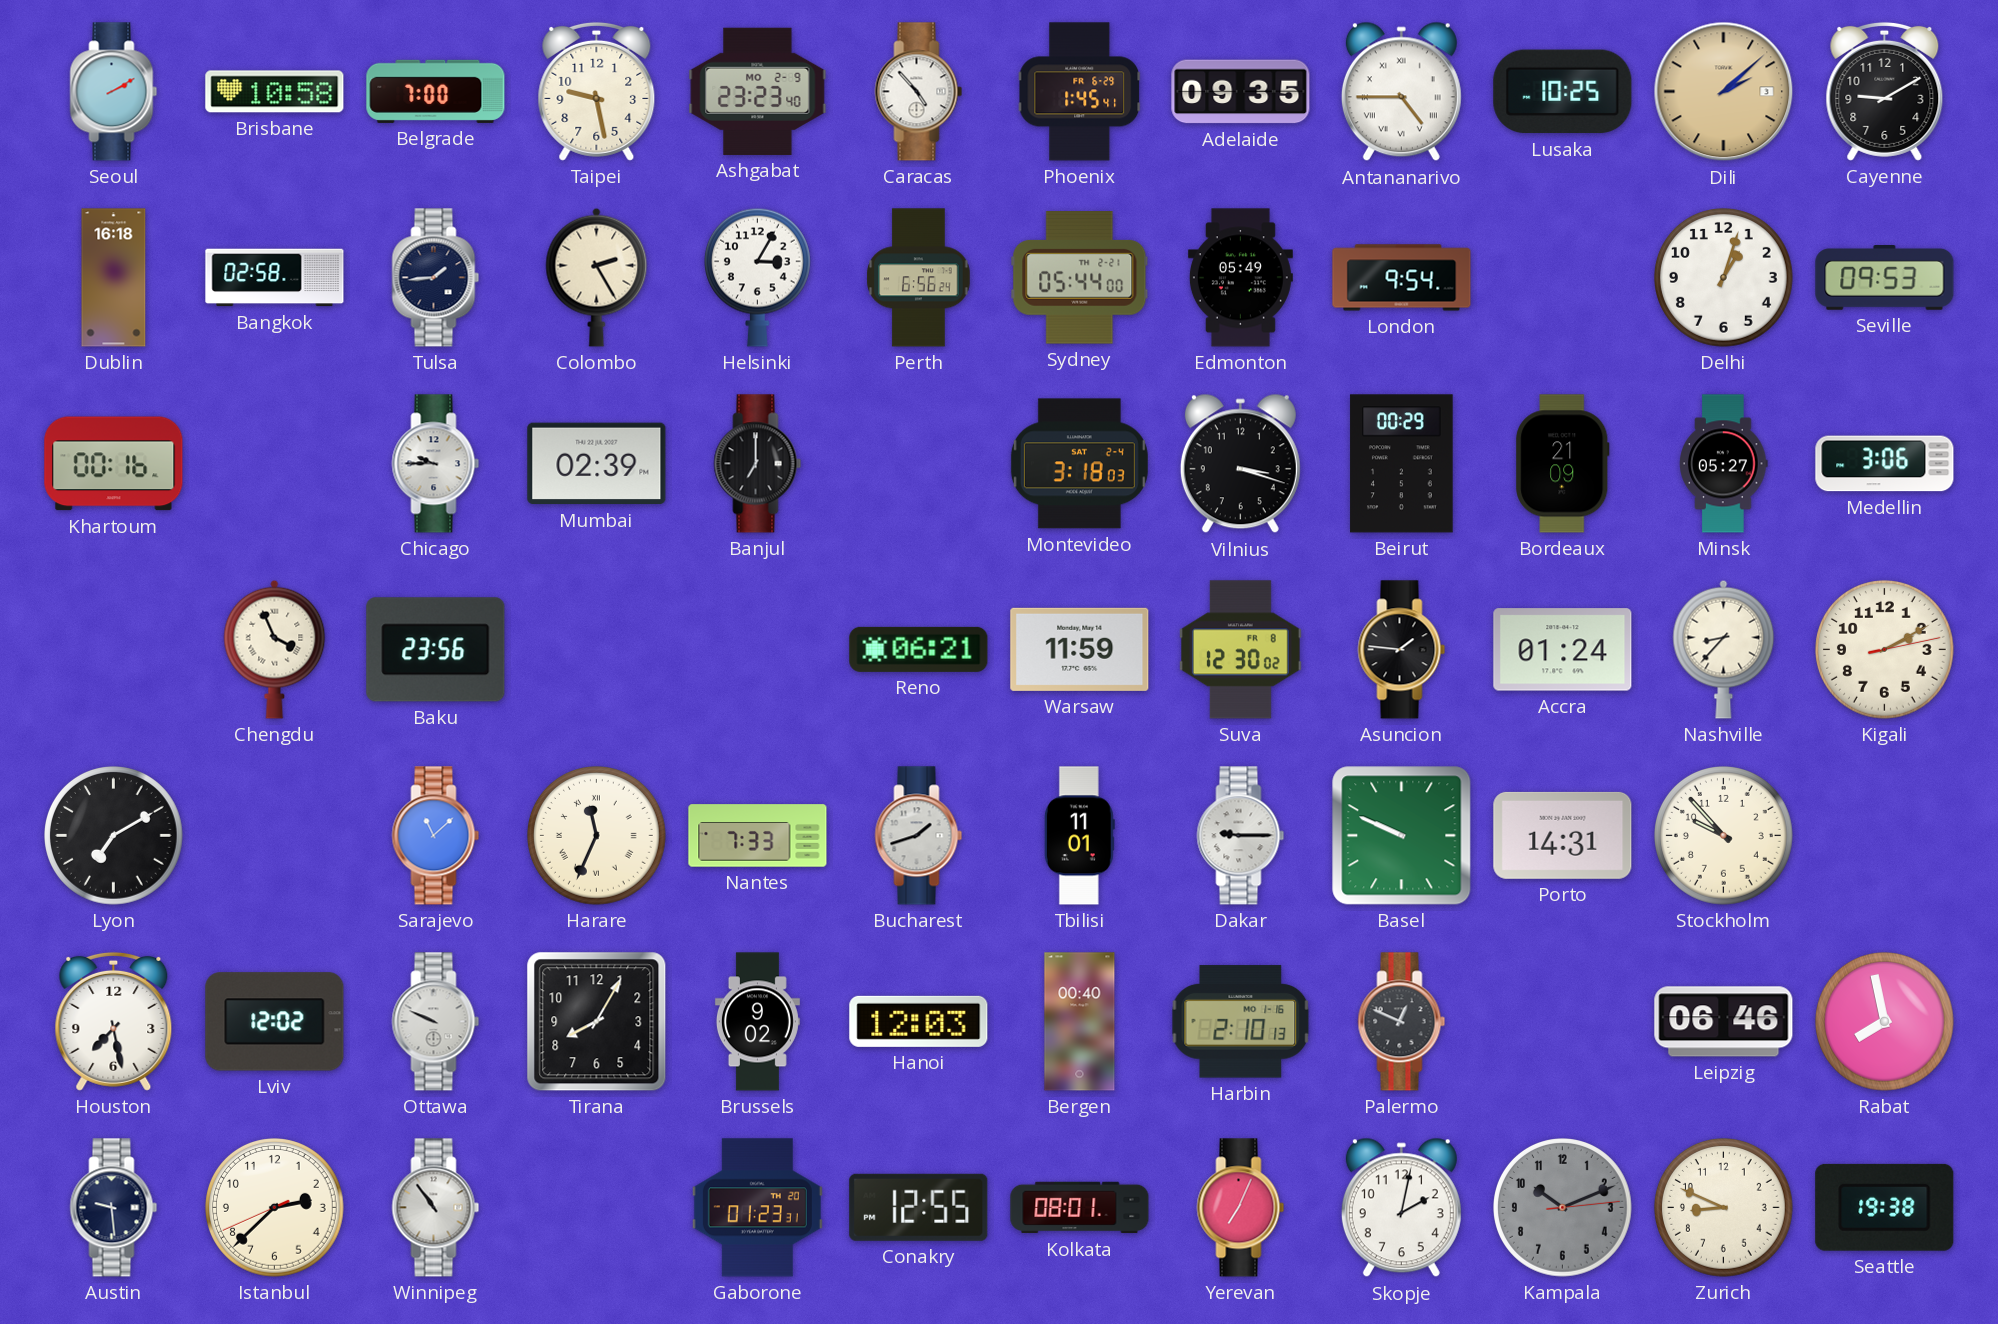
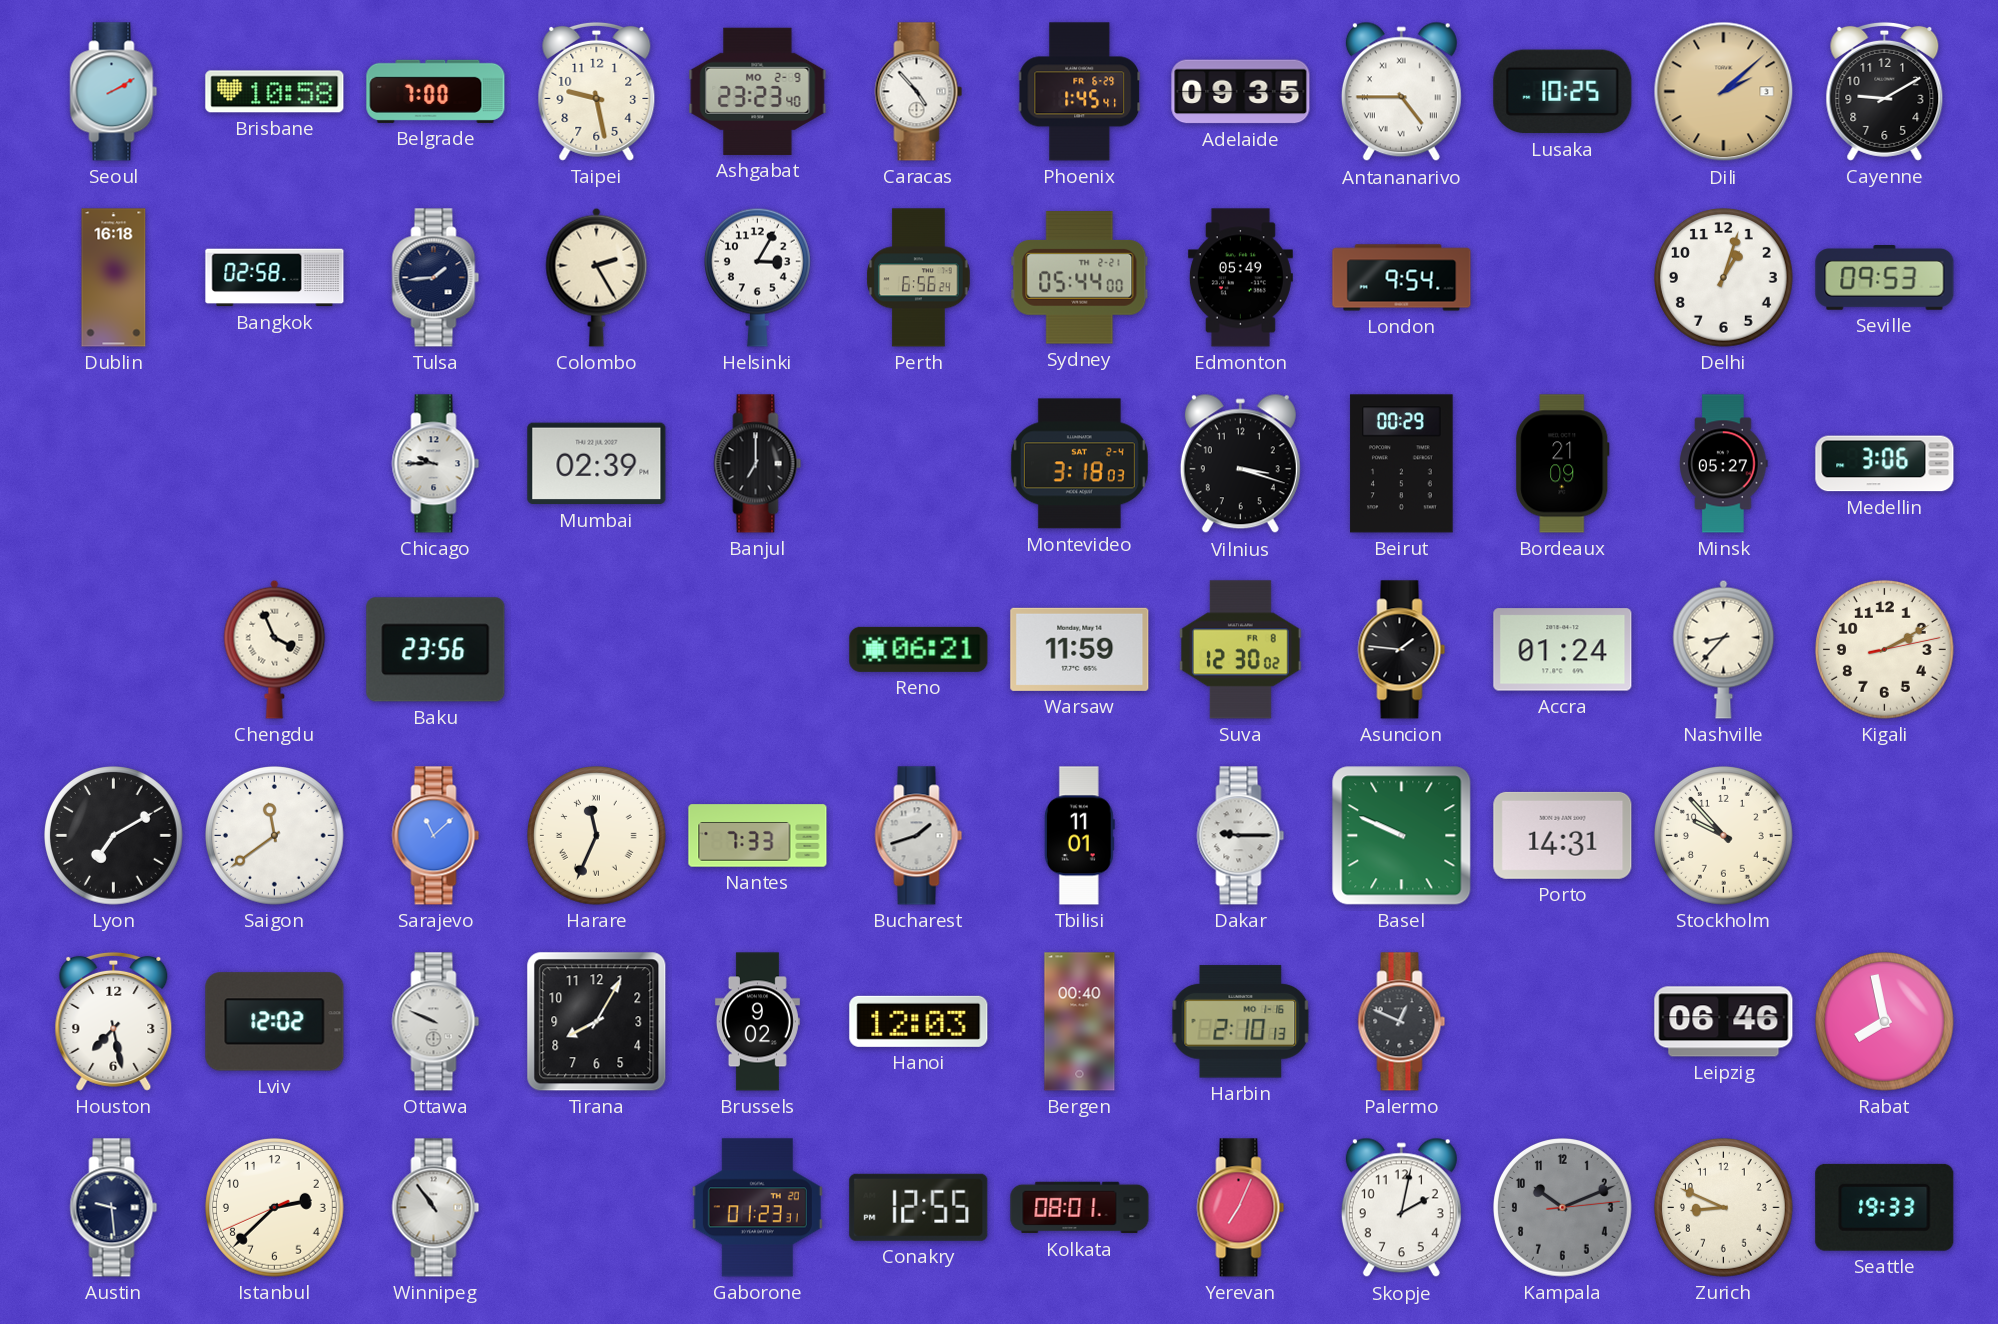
Khartoum: 00:16 -> none
Saigon: none -> 11:39
Seattle: 19:38 -> 19:33
